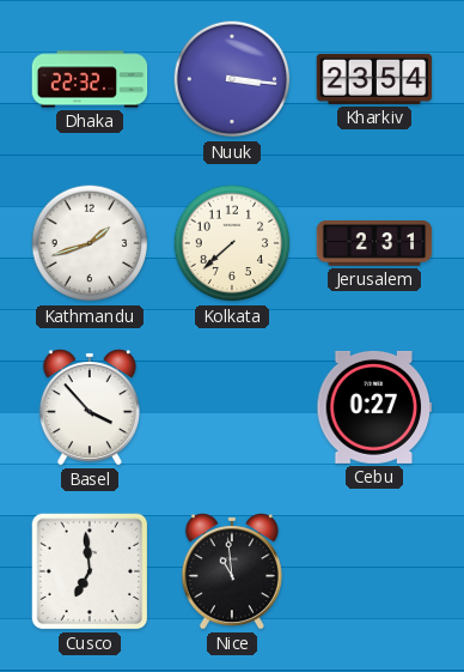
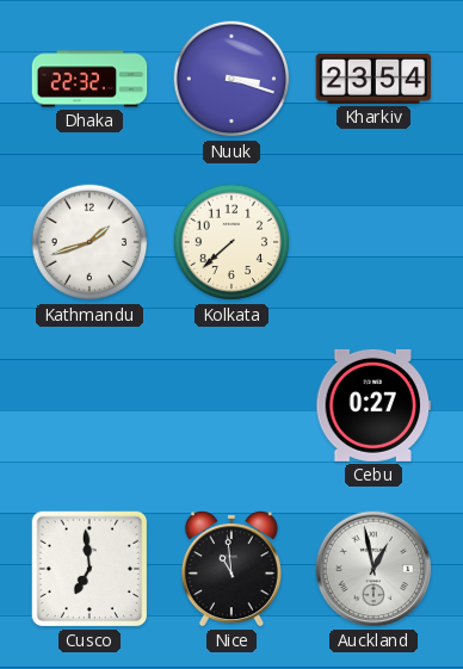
Nuuk: 3:16 -> 3:18
Jerusalem: 2:31 -> none
Basel: 3:53 -> none
Auckland: none -> 12:58
